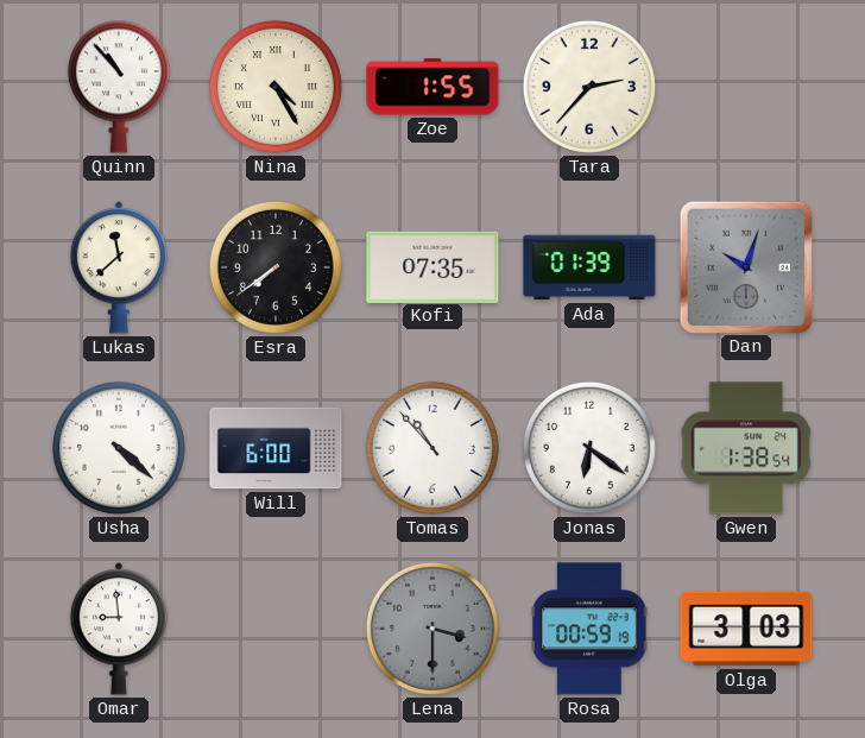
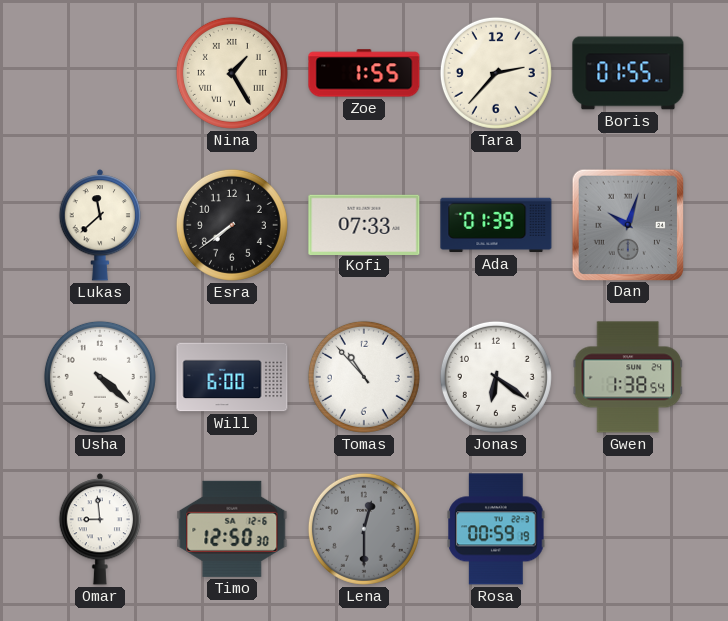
Quinn: 10:53 -> none
Nina: 4:25 -> 1:25
Boris: none -> 01:55
Kofi: 07:35 -> 07:33
Timo: none -> 12:50
Lena: 3:30 -> 12:30
Olga: 3:03 -> none
